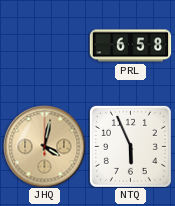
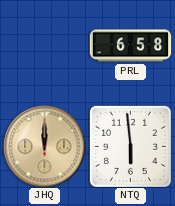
JHQ: 4:02 -> 12:00
NTQ: 5:56 -> 5:59
